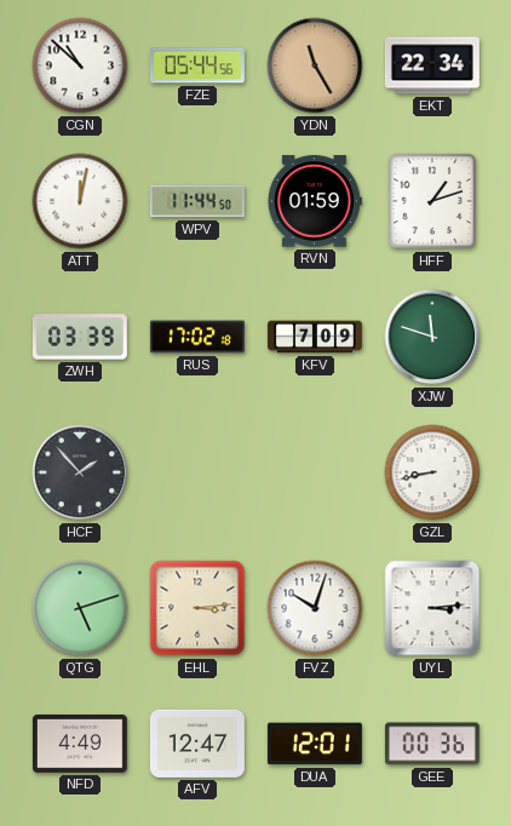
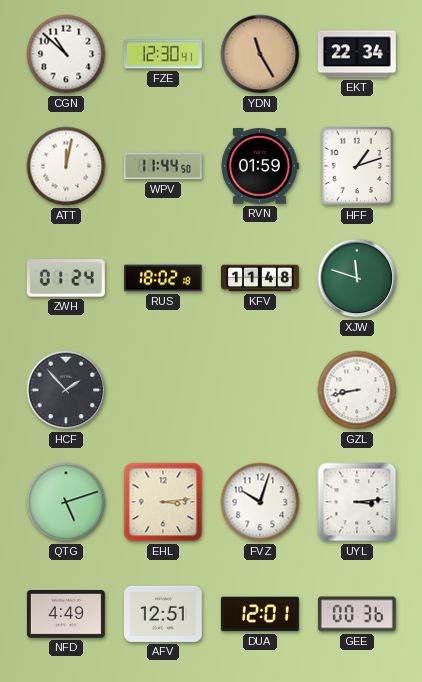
FZE: 05:44 -> 12:30
ZWH: 03:39 -> 01:24
RUS: 17:02 -> 18:02
KFV: 7:09 -> 11:48
AFV: 12:47 -> 12:51
